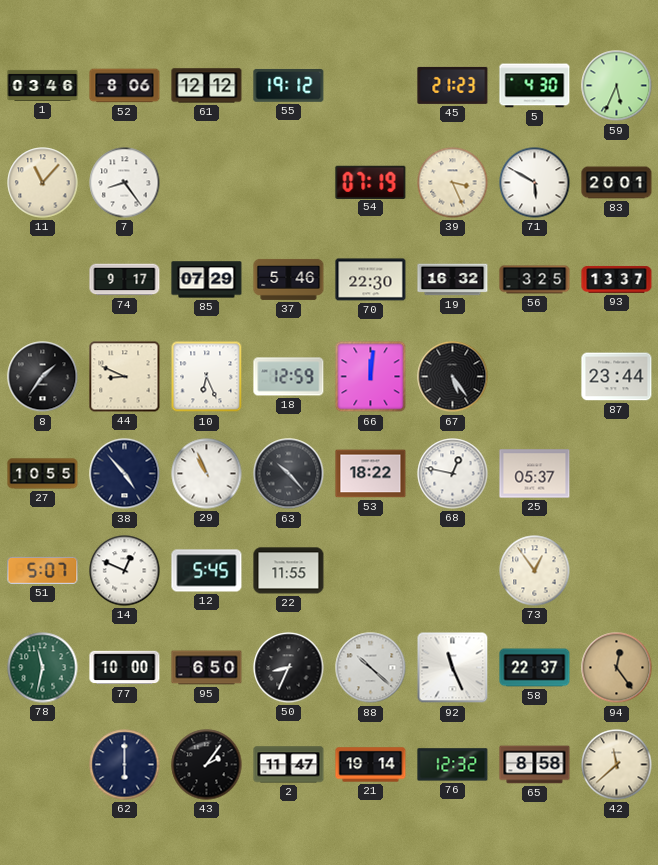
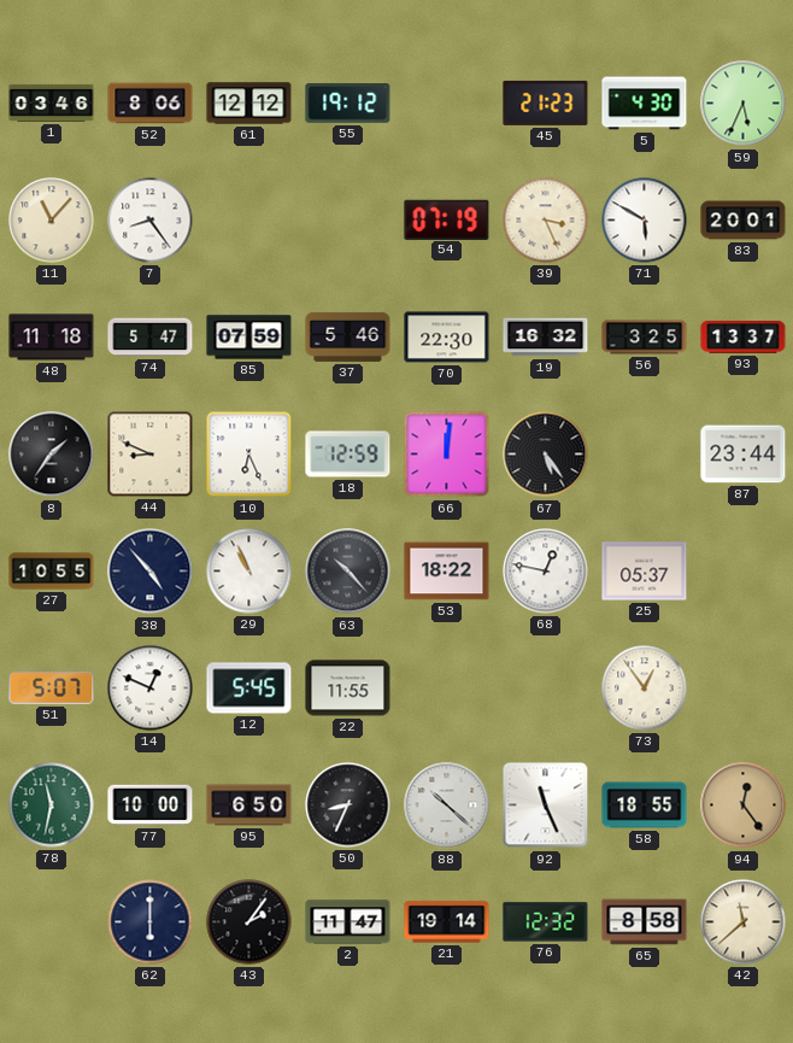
48: none -> 11:18
74: 9:17 -> 5:47
85: 07:29 -> 07:59
58: 22:37 -> 18:55
